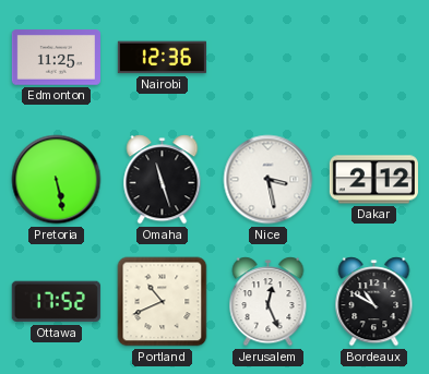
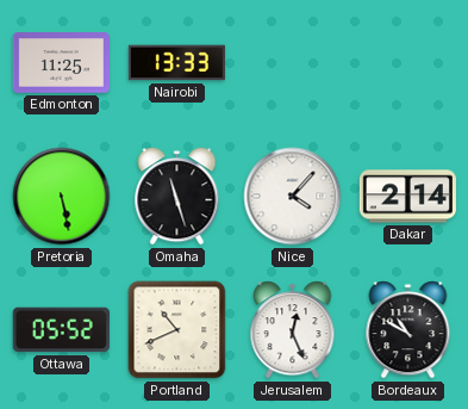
Nairobi: 12:36 -> 13:33
Nice: 3:28 -> 4:07
Dakar: 2:12 -> 2:14
Ottawa: 17:52 -> 05:52
